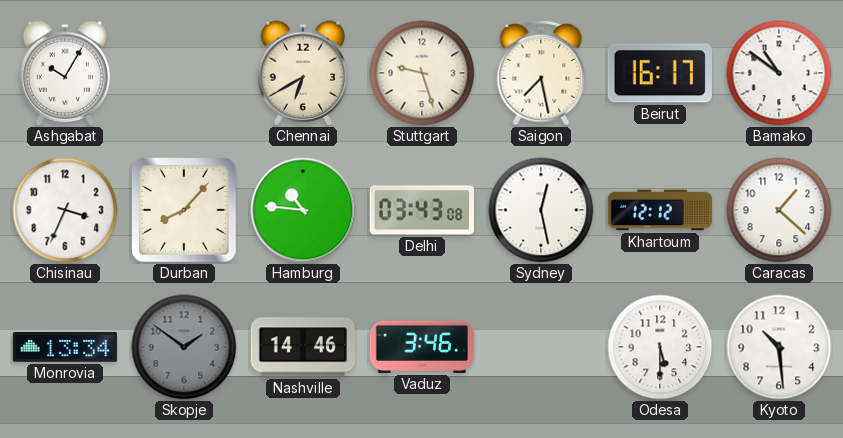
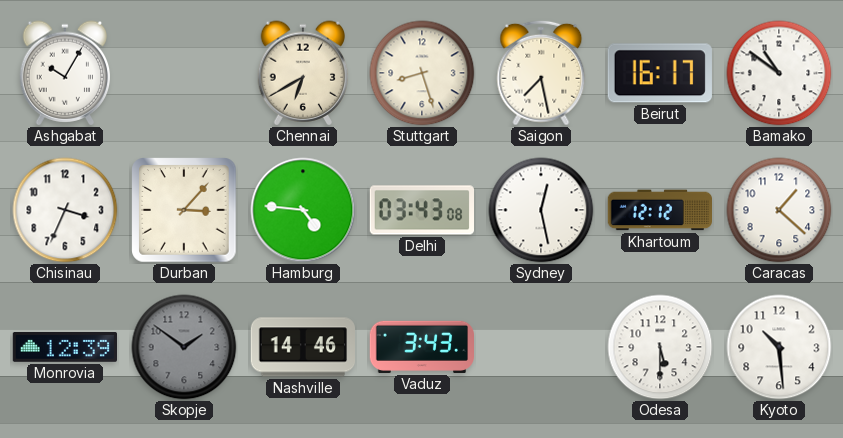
Stuttgart: 9:27 -> 8:27
Durban: 8:07 -> 3:07
Hamburg: 10:46 -> 4:46
Monrovia: 13:34 -> 12:39
Vaduz: 3:46 -> 3:43
